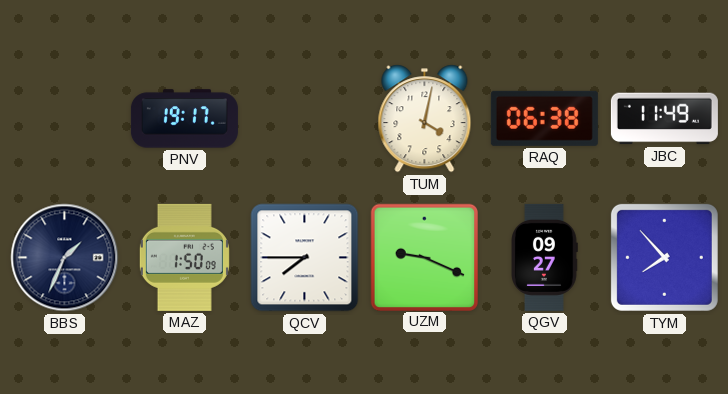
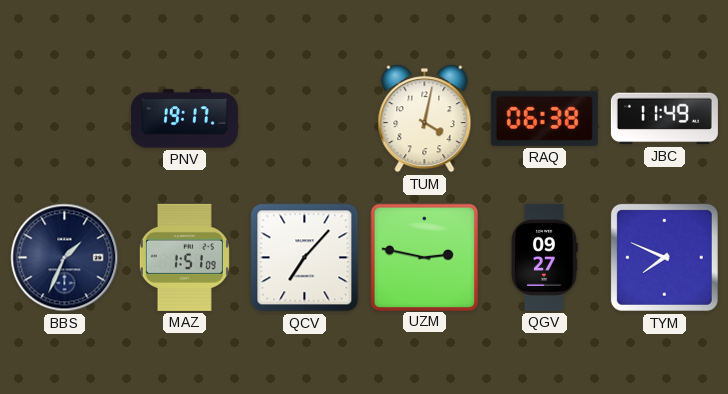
MAZ: 1:50 -> 1:51
QCV: 7:45 -> 7:07
UZM: 9:19 -> 2:47
TYM: 7:53 -> 7:49
